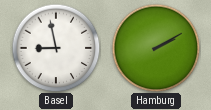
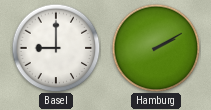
Basel: 8:58 -> 9:00
